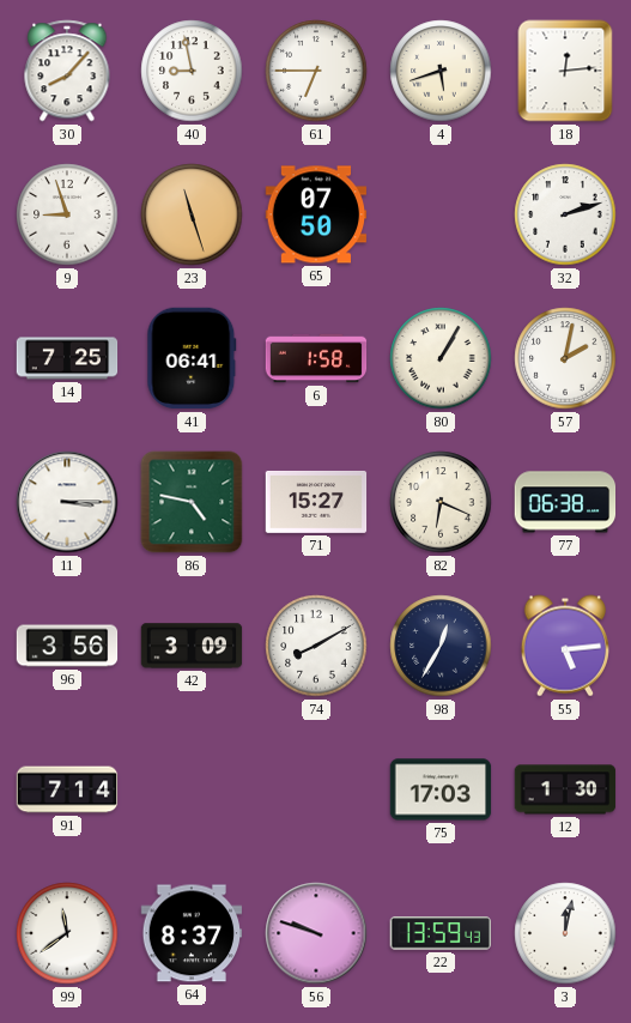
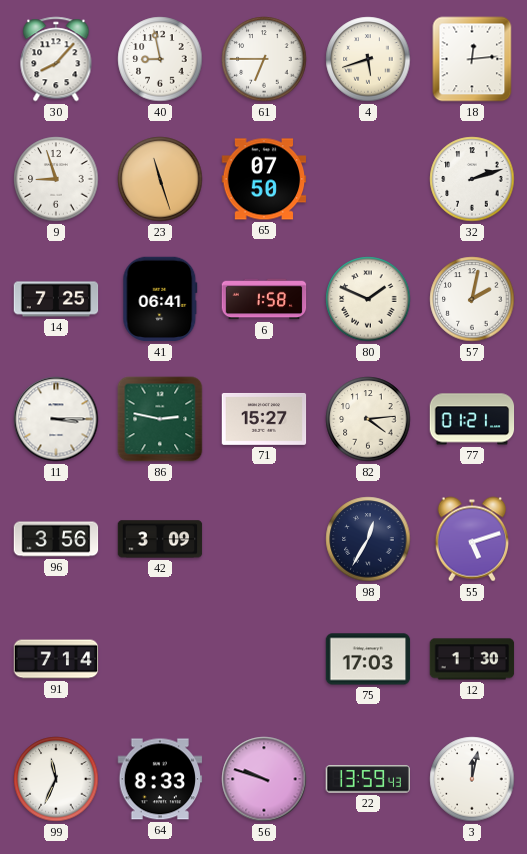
80: 1:05 -> 1:49
86: 4:47 -> 2:47
82: 6:19 -> 4:14
77: 06:38 -> 01:21
74: 8:10 -> none
55: 5:14 -> 5:12
99: 11:39 -> 11:34
64: 8:37 -> 8:33
